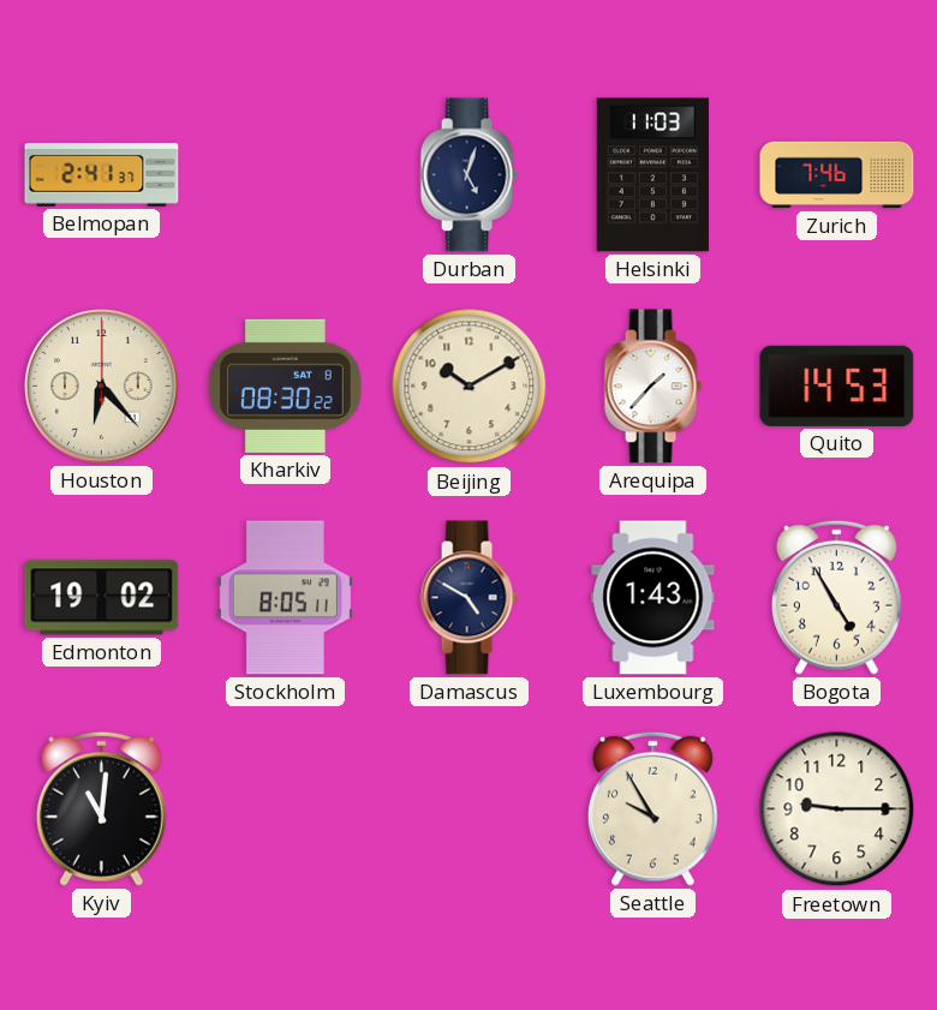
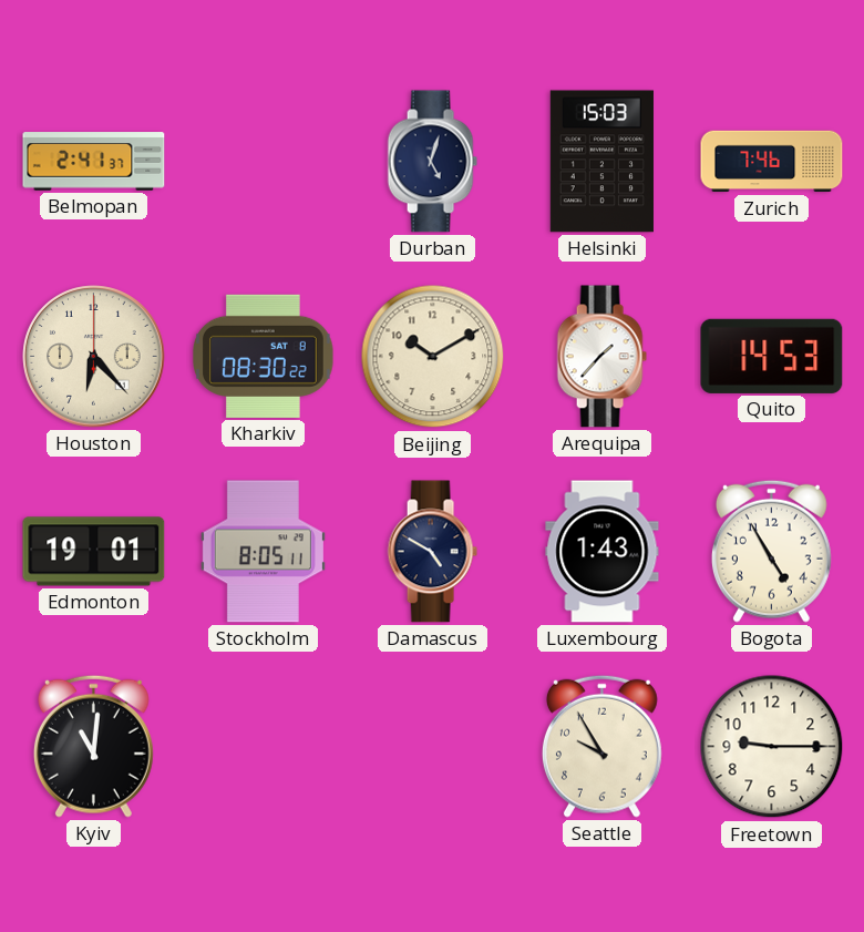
Helsinki: 11:03 -> 15:03
Edmonton: 19:02 -> 19:01
